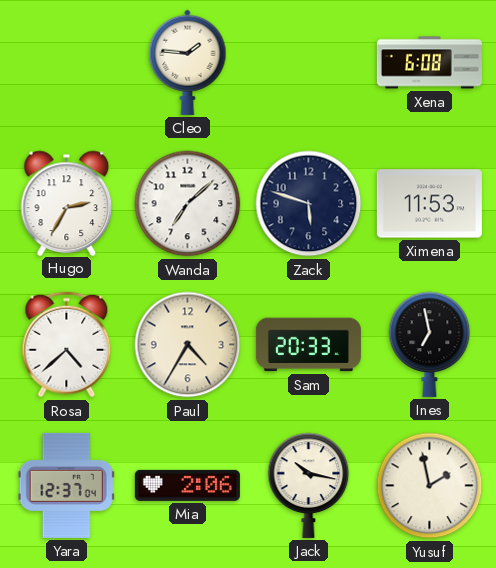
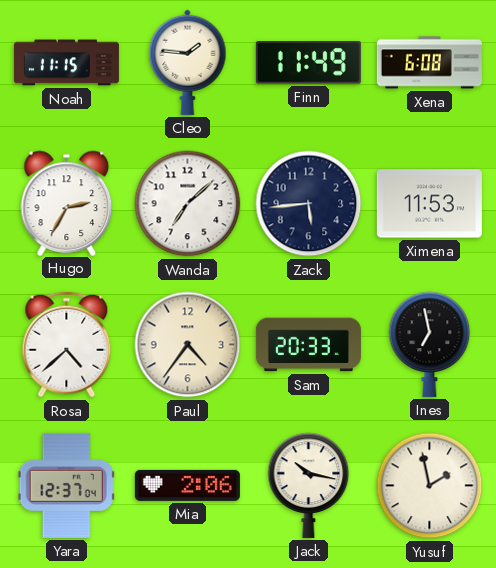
Noah: none -> 11:15
Finn: none -> 11:49
Zack: 5:48 -> 5:44
Paul: 4:35 -> 4:36
